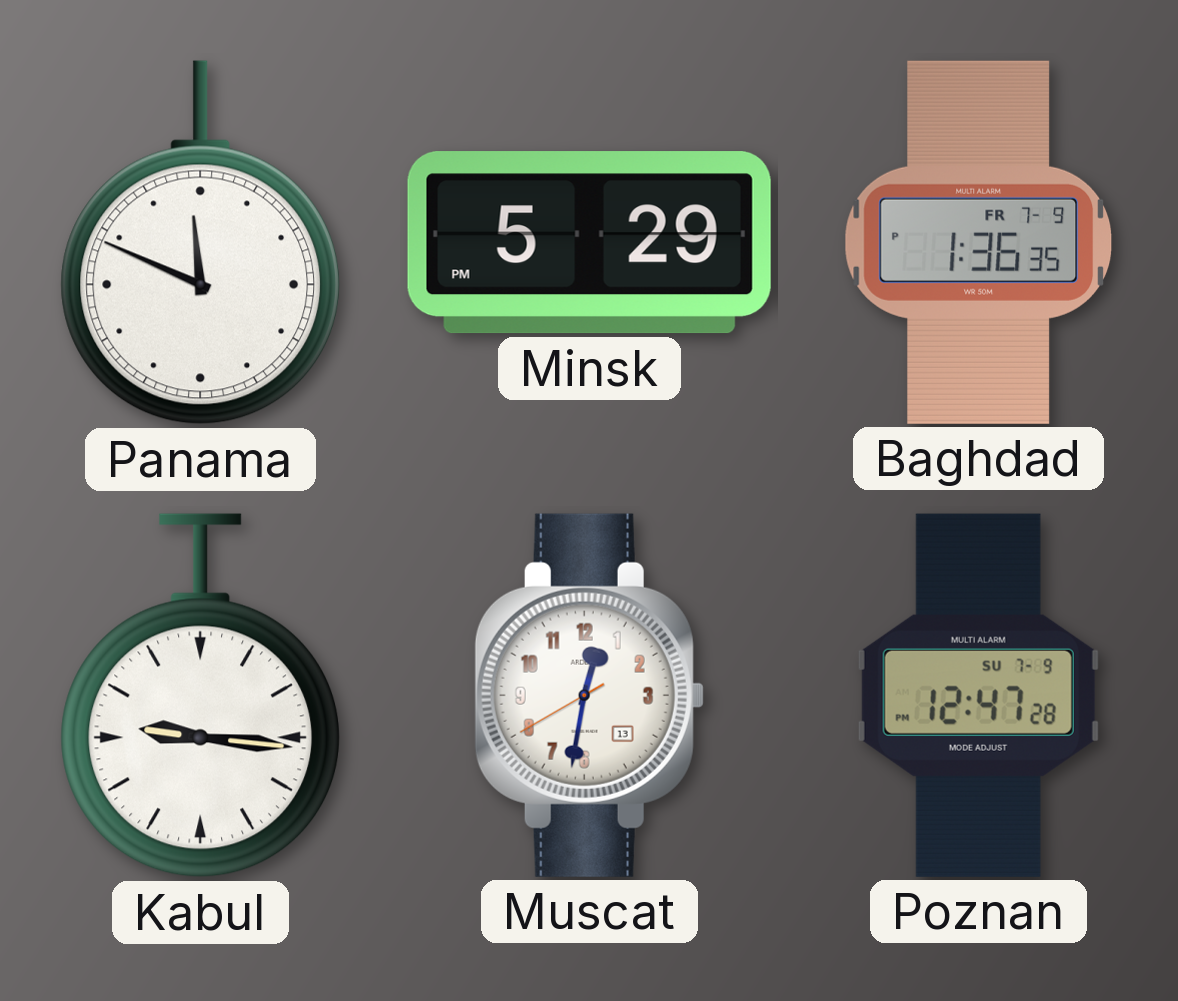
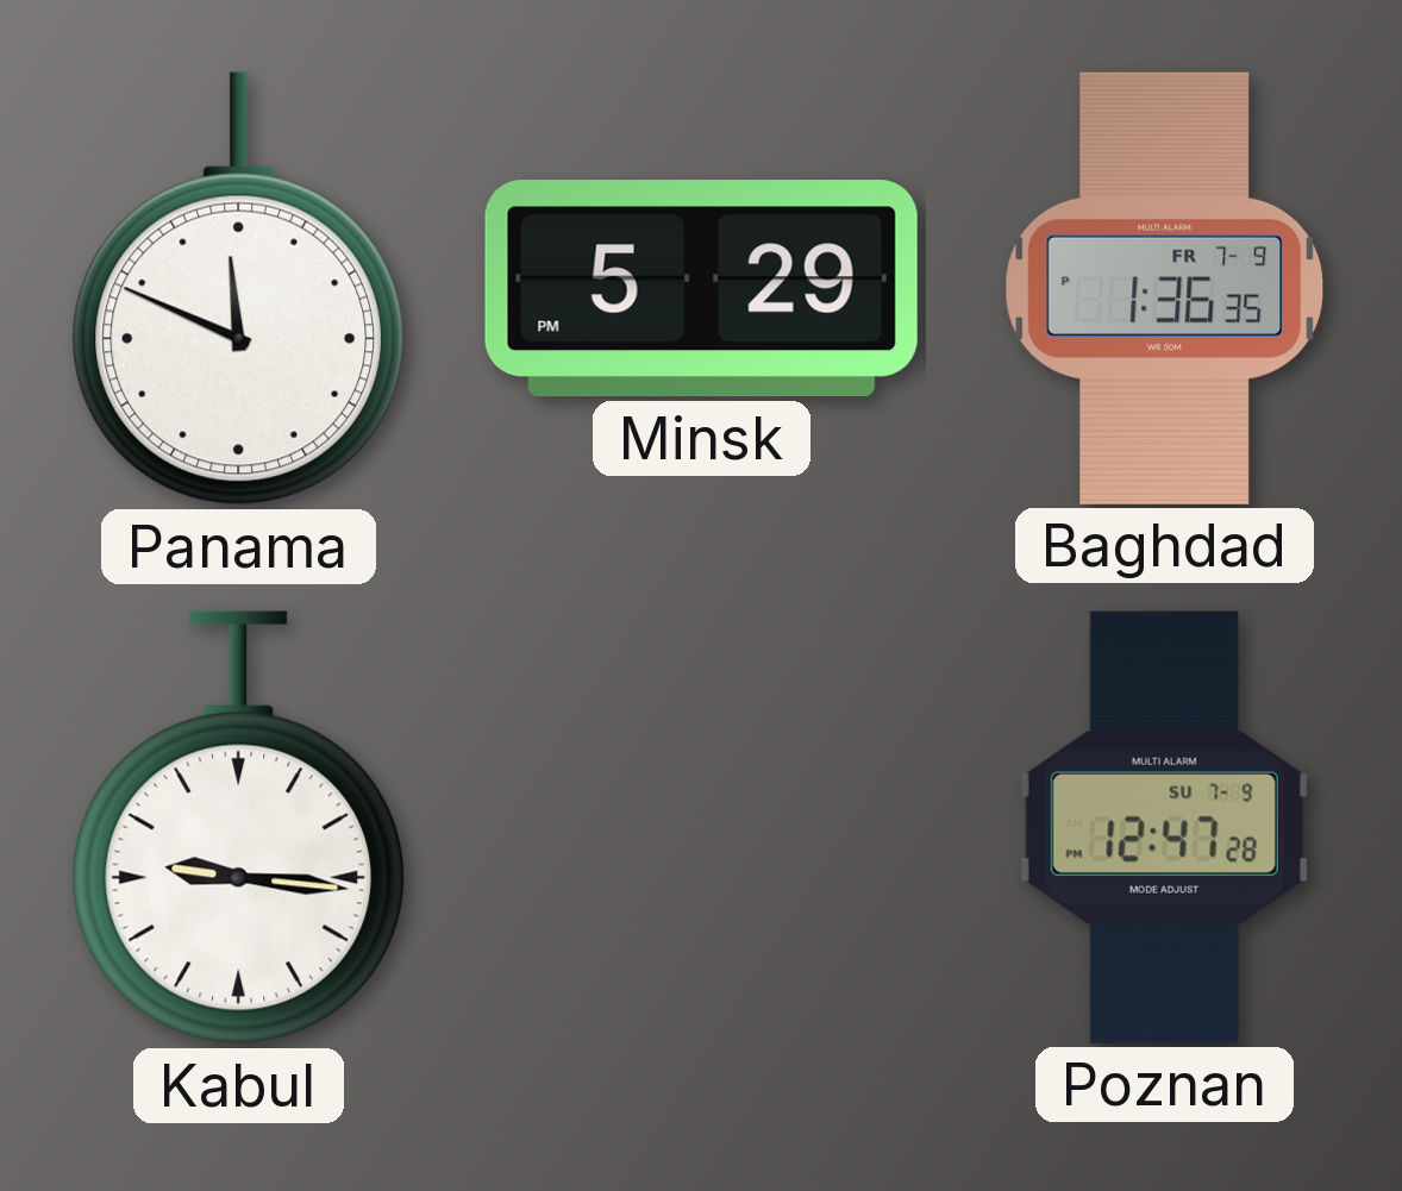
Muscat: 12:31 -> none
